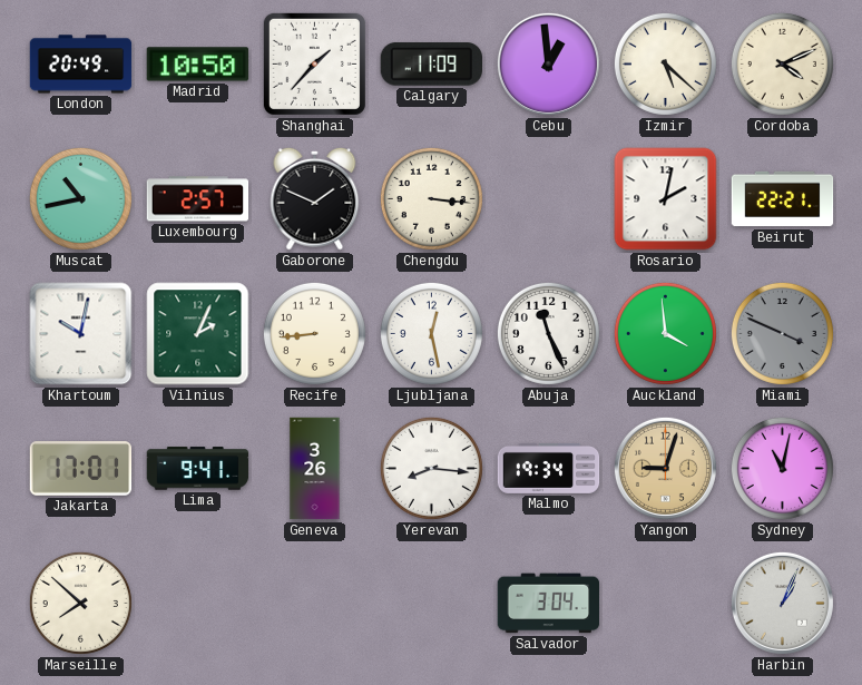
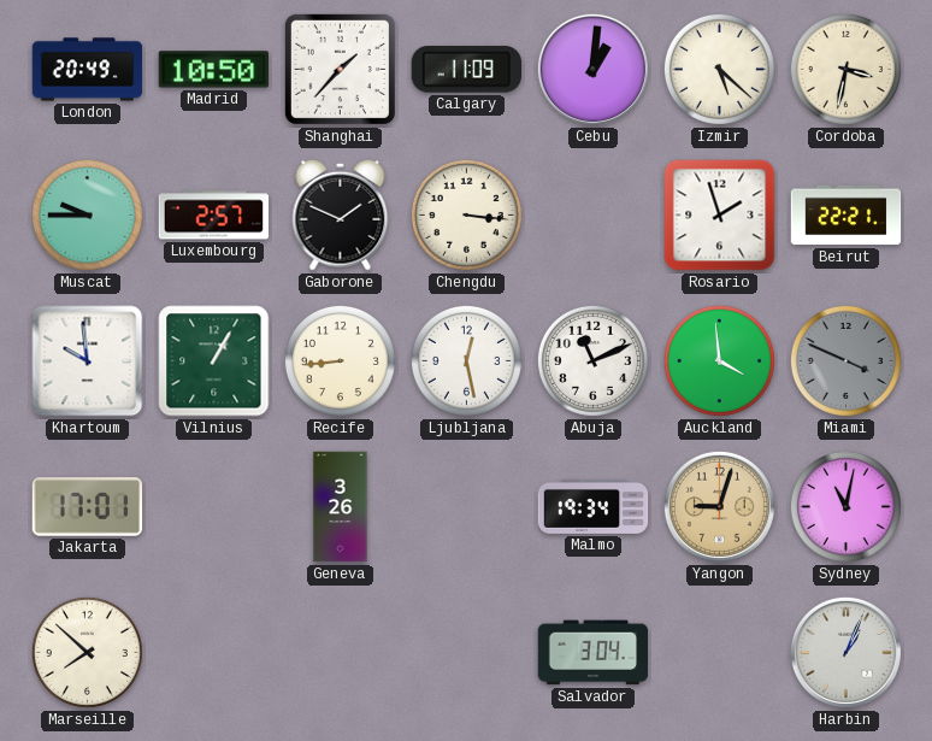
Cebu: 12:59 -> 1:01
Cordoba: 4:11 -> 3:32
Muscat: 10:43 -> 9:45
Rosario: 2:02 -> 1:57
Khartoum: 10:02 -> 9:59
Vilnius: 2:04 -> 1:05
Abuja: 11:26 -> 11:11
Lima: 9:41 -> none
Yerevan: 8:16 -> none
